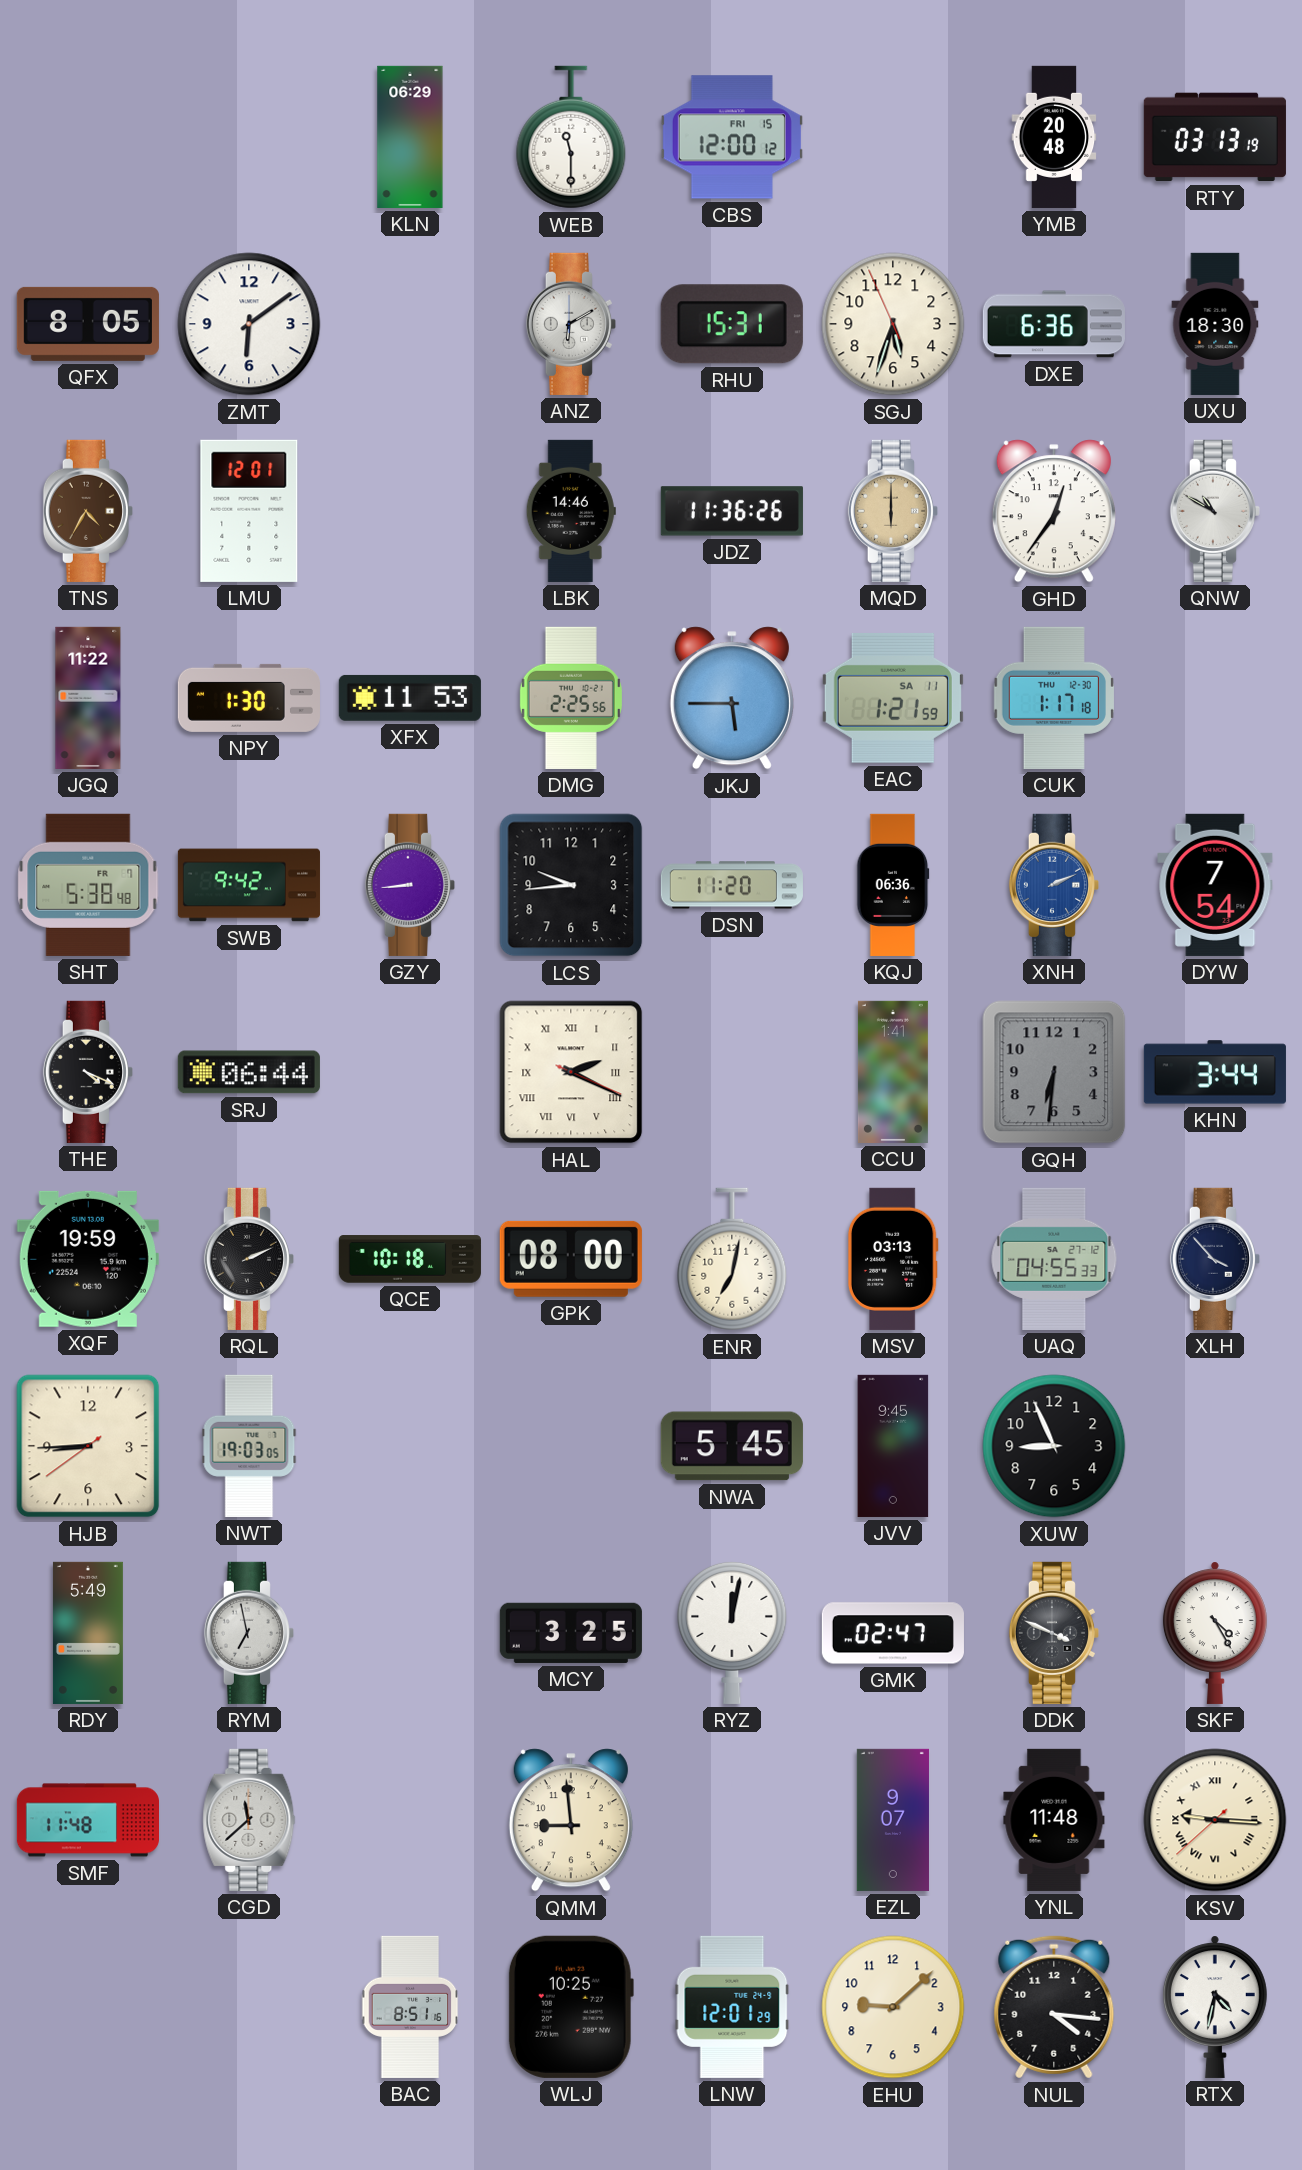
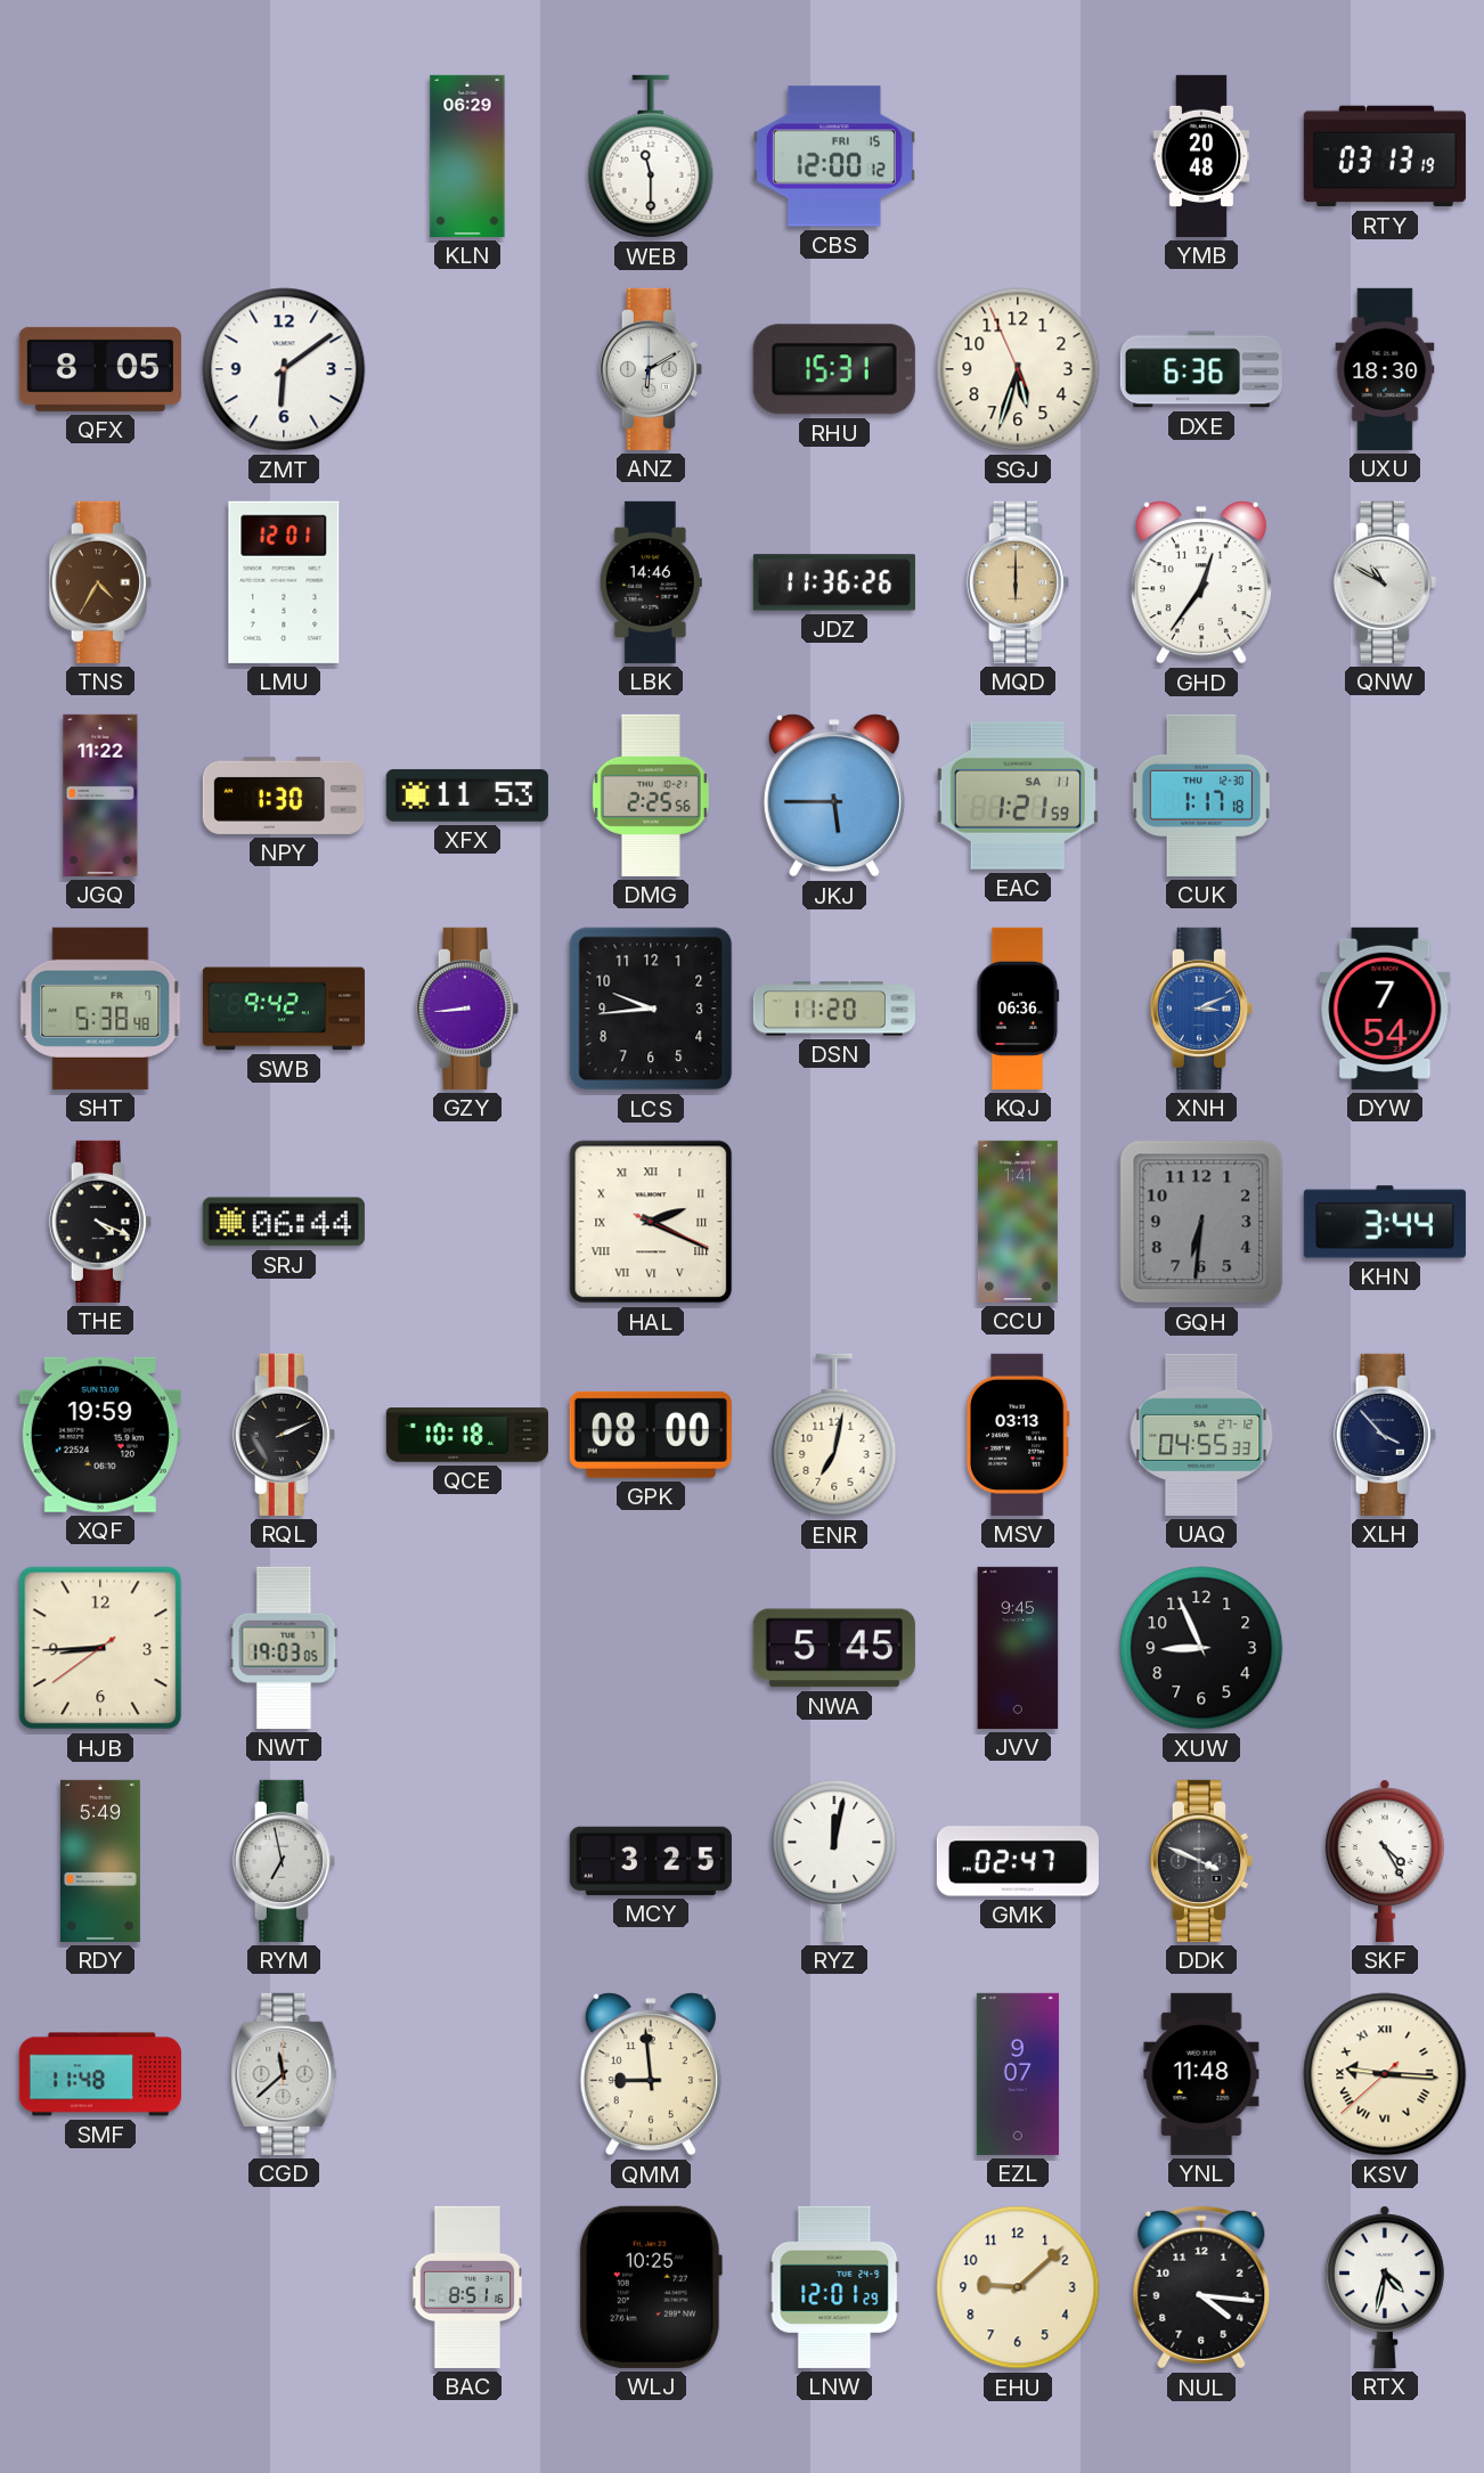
XNH: 2:11 -> 3:11
